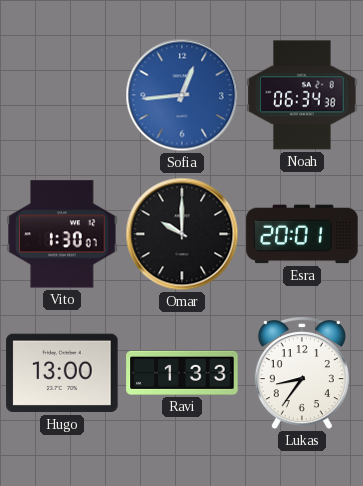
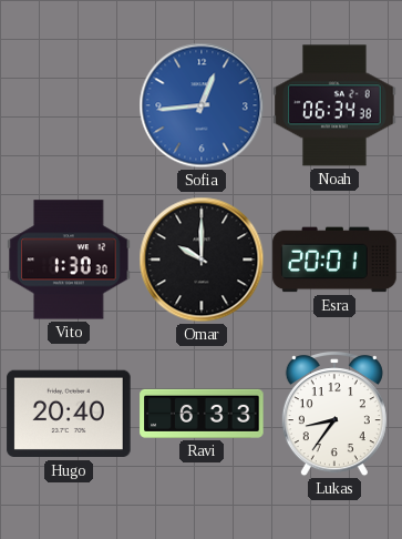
Vito: 1:30:07 -> 1:30:30
Hugo: 13:00 -> 20:40
Ravi: 1:33 -> 6:33
